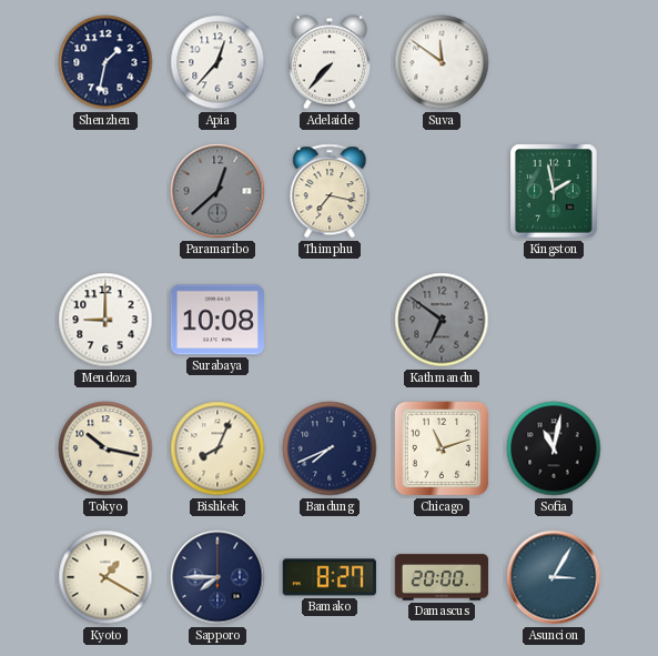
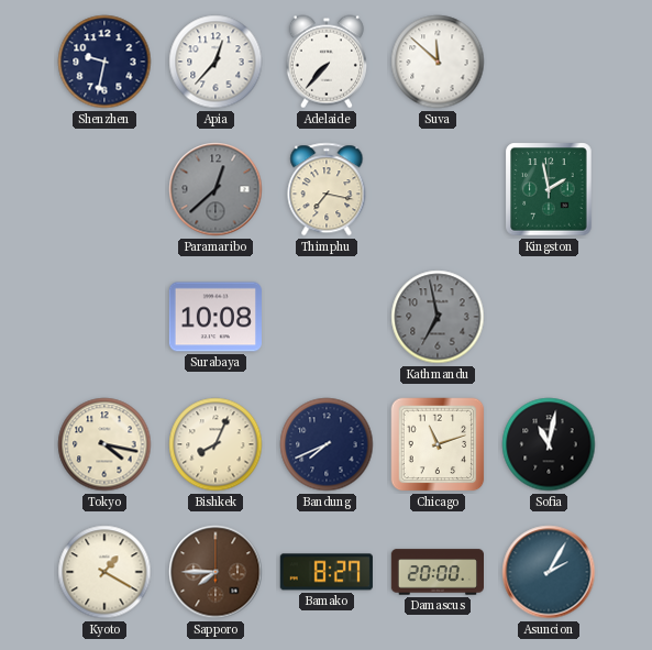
Shenzhen: 1:32 -> 9:32
Suva: 11:51 -> 11:52
Mendoza: 9:00 -> none
Kathmandu: 6:51 -> 6:58
Tokyo: 10:17 -> 4:17
Sapporo dial: navy -> brown
Asuncion: 3:05 -> 2:05
